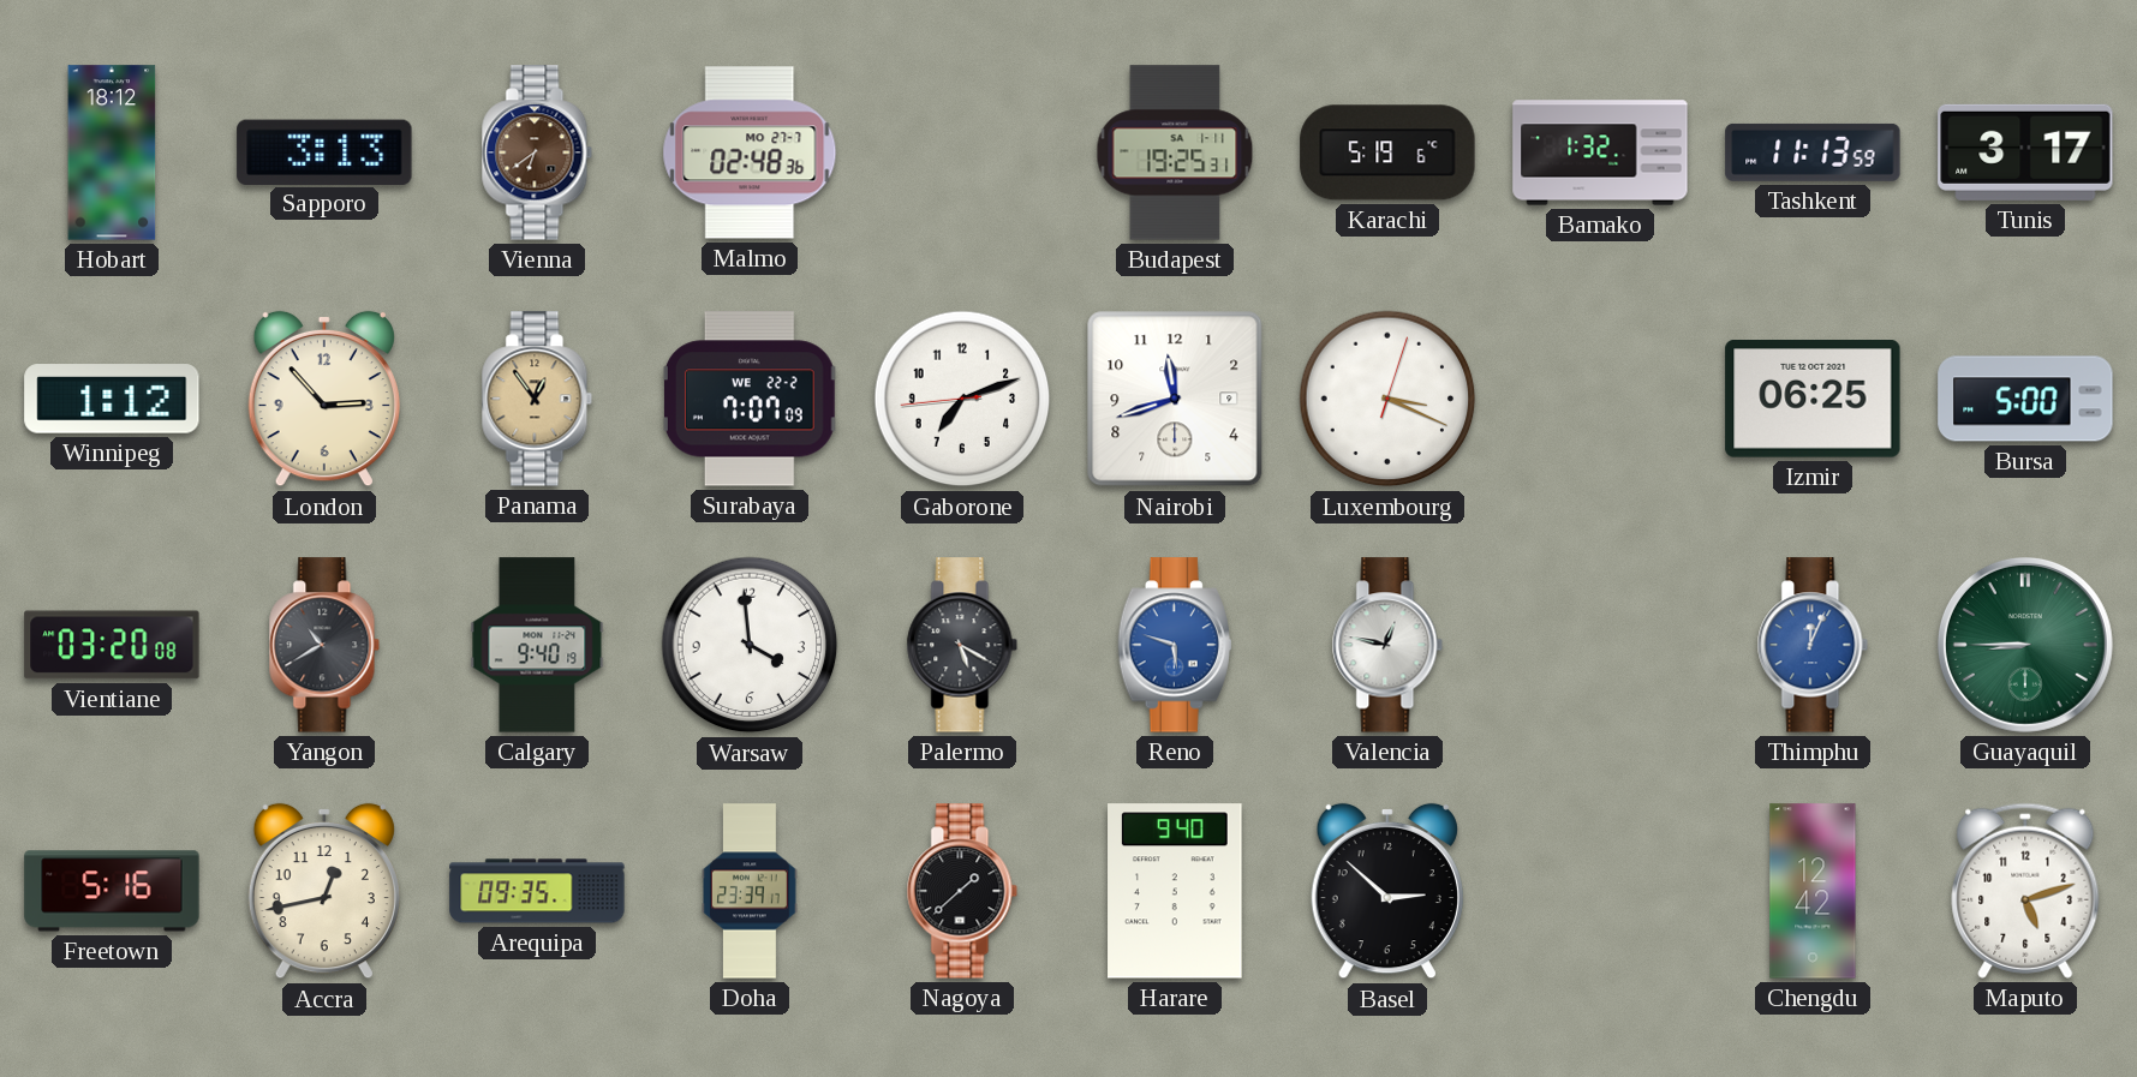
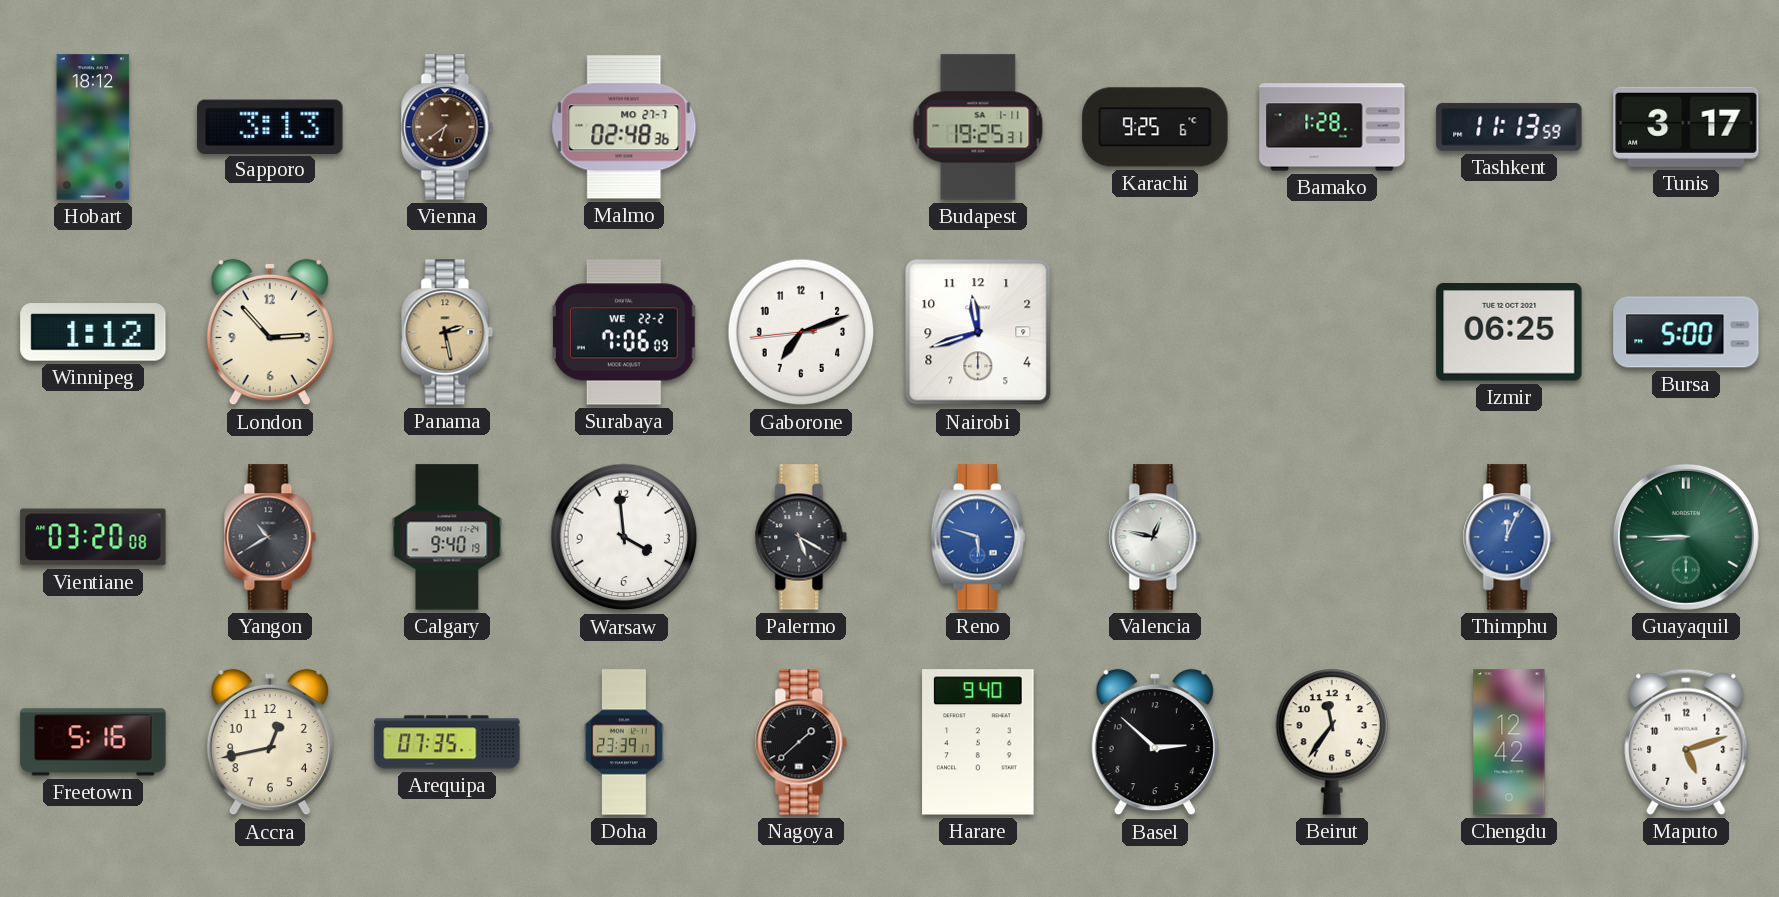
Karachi: 5:19 -> 9:25
Bamako: 1:32 -> 1:28
Panama: 12:54 -> 2:28
Surabaya: 7:07 -> 7:06
Luxembourg: 3:19 -> none
Arequipa: 09:35 -> 07:35
Beirut: none -> 11:36
